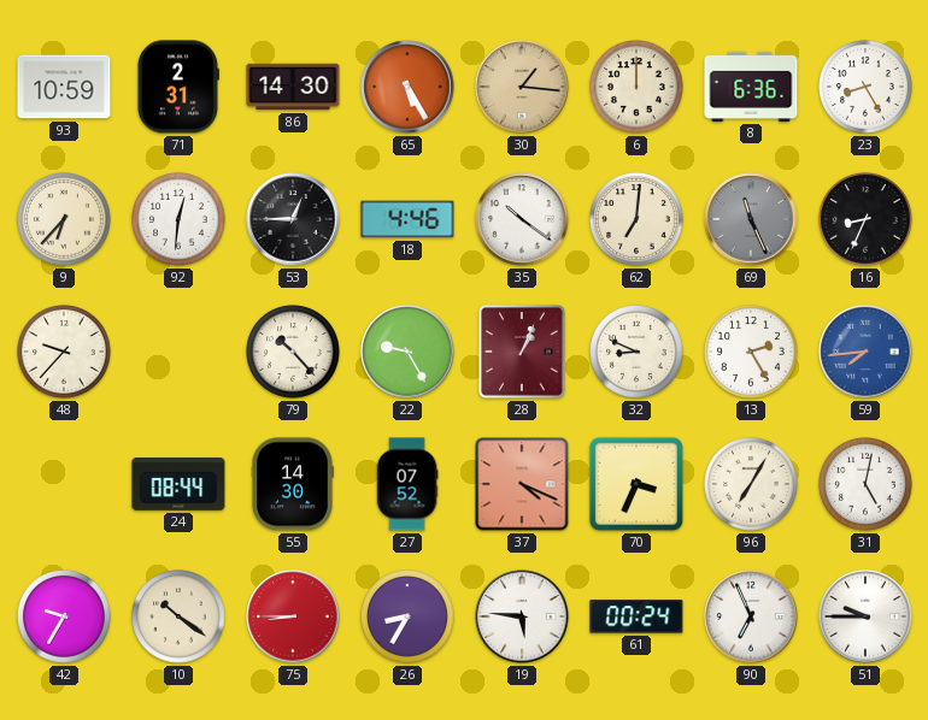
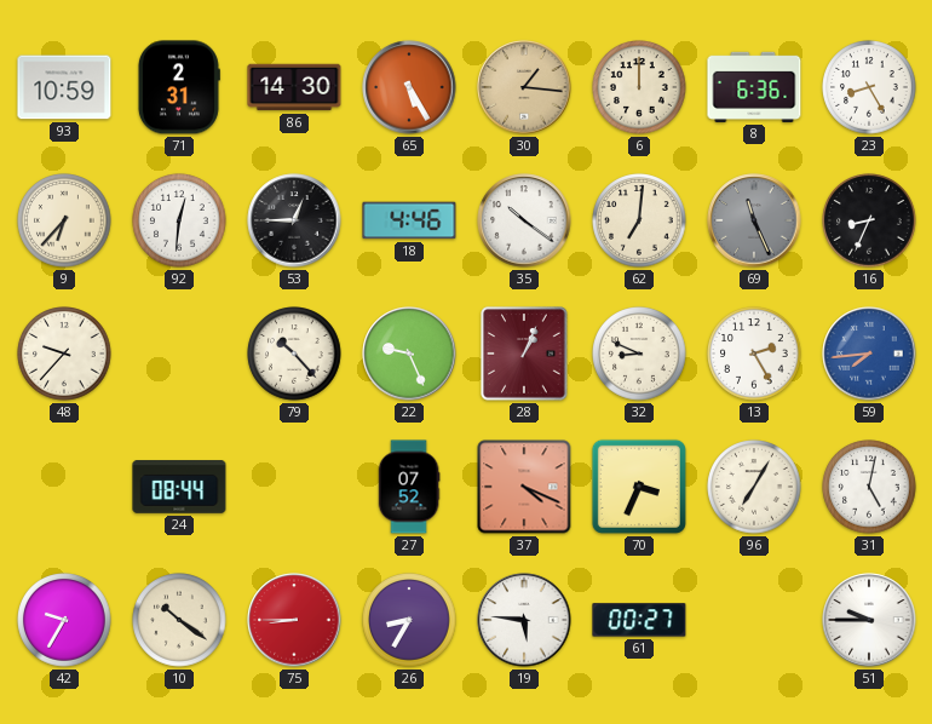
22: 9:25 -> 9:26
55: 14:30 -> none
61: 00:24 -> 00:27
90: 6:56 -> none
